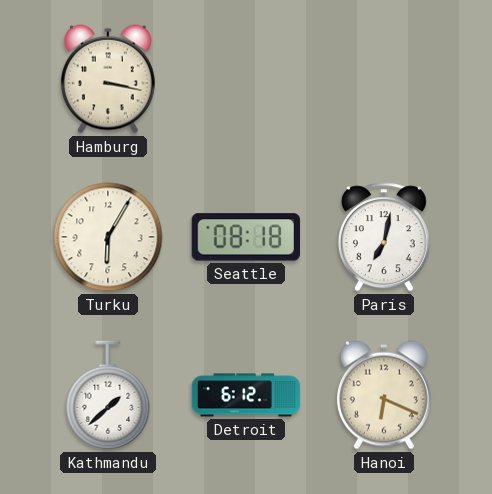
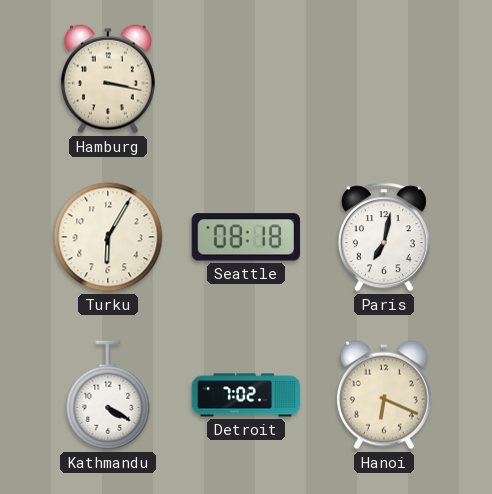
Kathmandu: 1:38 -> 4:20
Detroit: 6:12 -> 7:02
